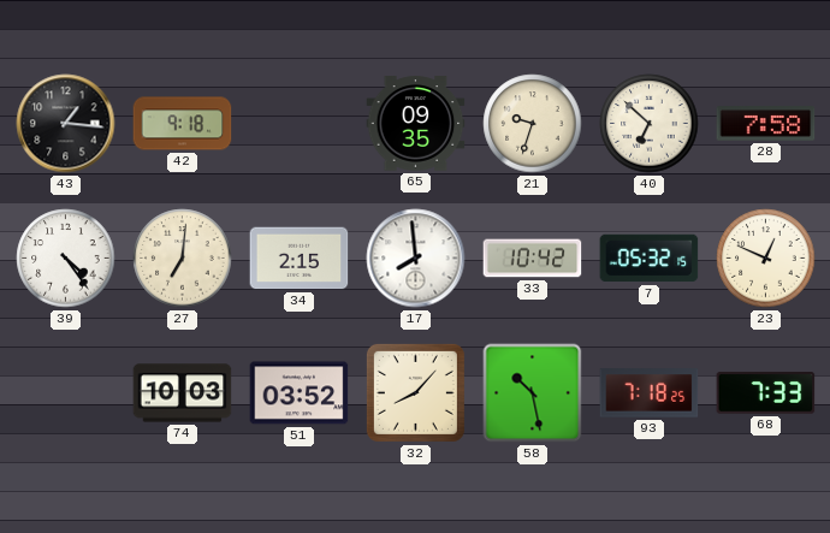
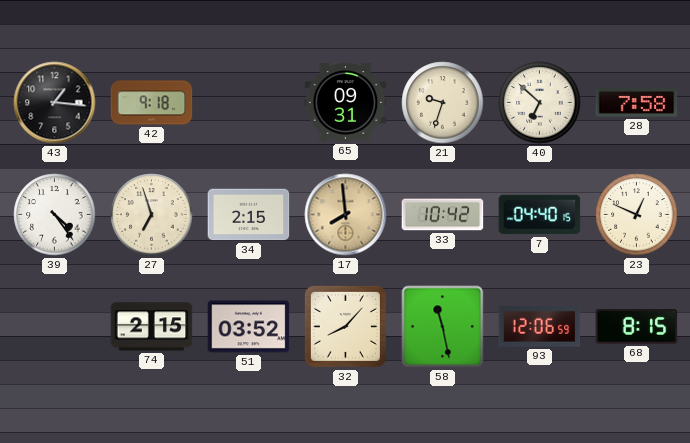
65: 09:35 -> 09:31
27: 7:01 -> 6:57
17 dial: white -> champagne
7: 05:32 -> 04:40
74: 10:03 -> 2:15
58: 10:28 -> 11:28
93: 7:18 -> 12:06
68: 7:33 -> 8:15
